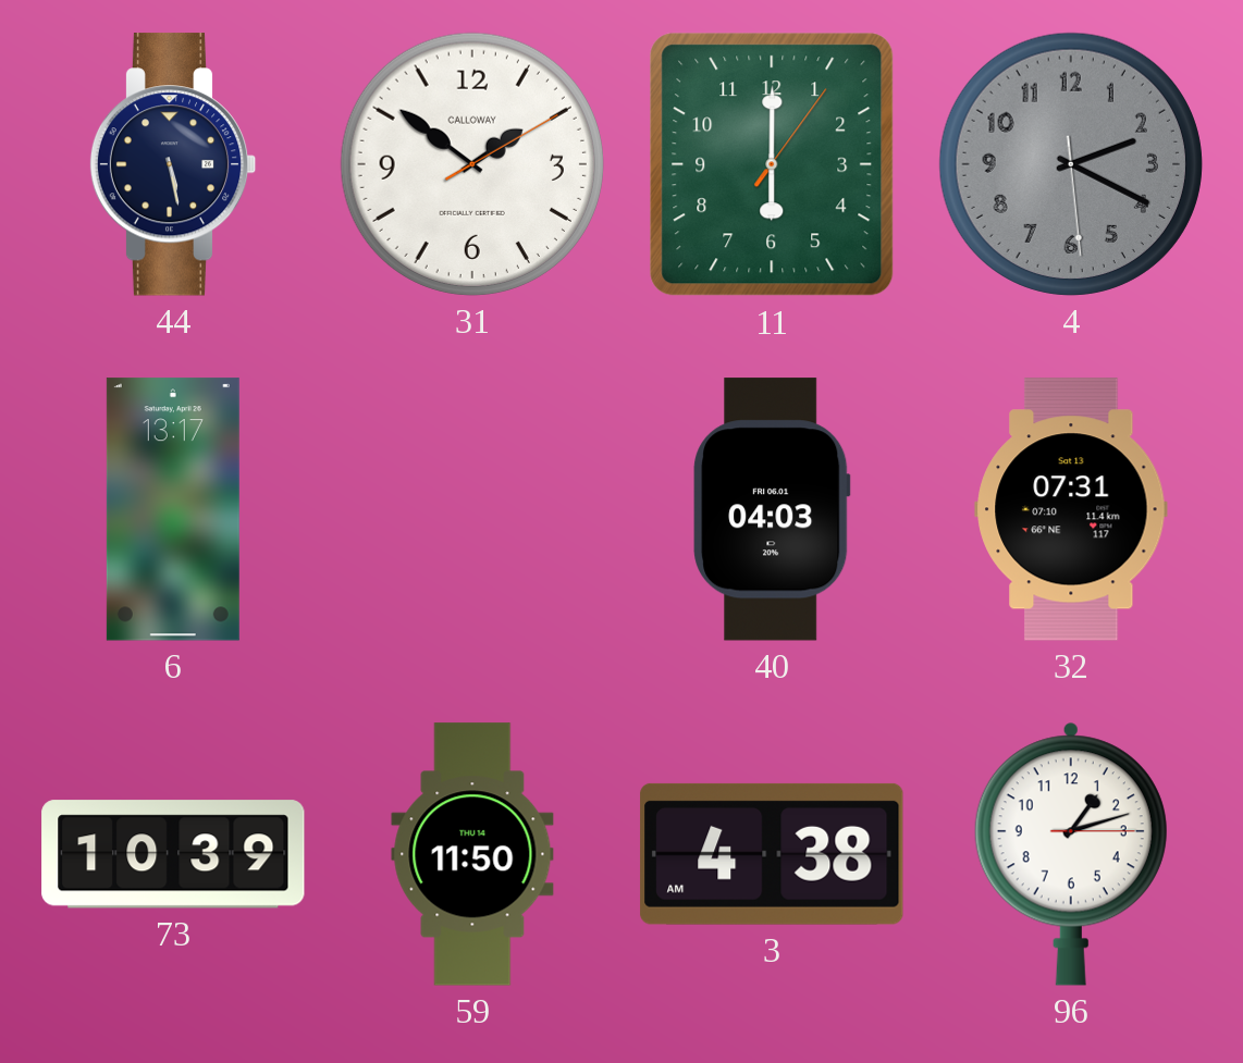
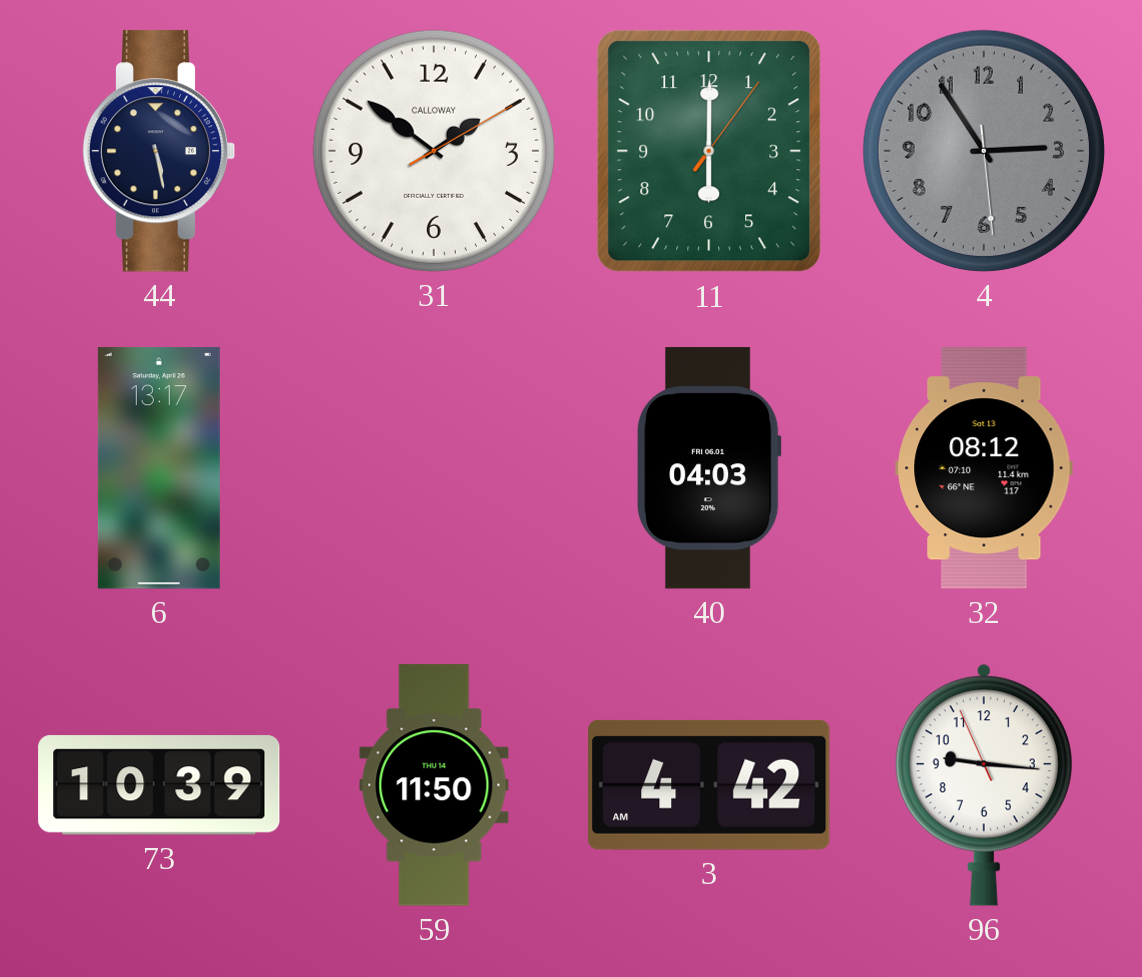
4: 2:19 -> 2:54
32: 07:31 -> 08:12
3: 4:38 -> 4:42
96: 1:12 -> 9:15
